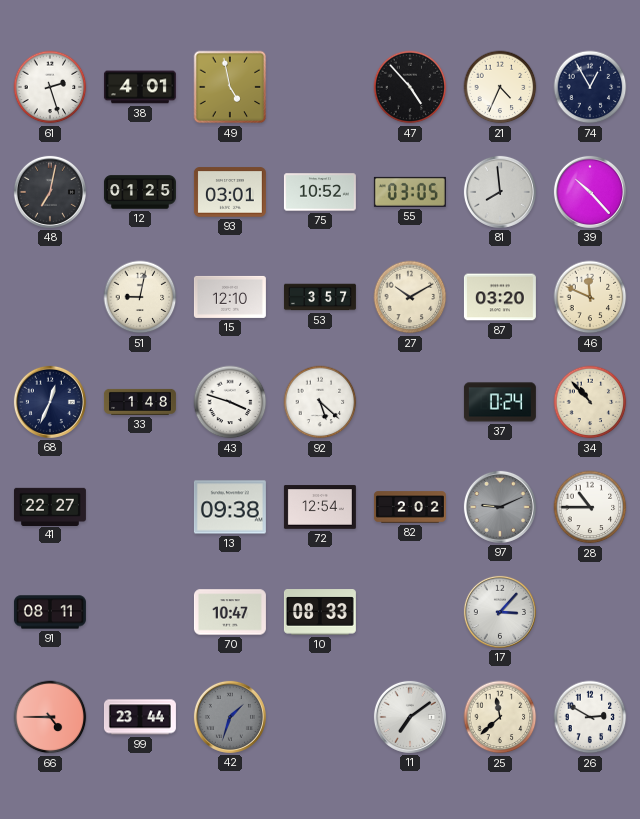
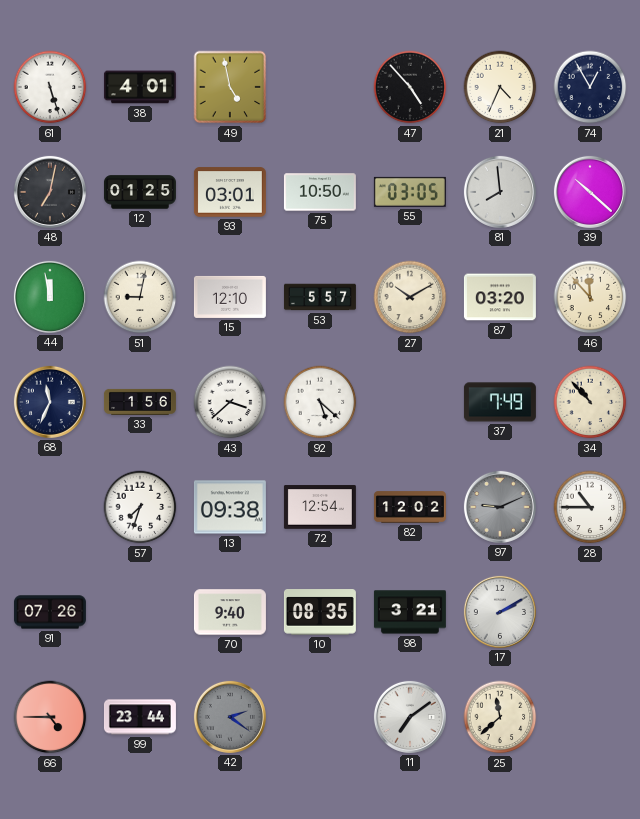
61: 2:27 -> 5:27
75: 10:52 -> 10:50
39: 10:23 -> 10:22
44: none -> 11:58
53: 3:57 -> 5:57
46: 11:49 -> 11:53
68: 12:34 -> 11:34
33: 1:48 -> 1:56
43: 3:48 -> 3:38
37: 0:24 -> 7:49
41: 22:27 -> none
57: none -> 7:33
82: 2:02 -> 12:02
91: 08:11 -> 07:26
70: 10:47 -> 9:40
10: 08:33 -> 08:35
98: none -> 3:21
17: 3:07 -> 2:10
42: 1:33 -> 2:21
26: 2:50 -> none
